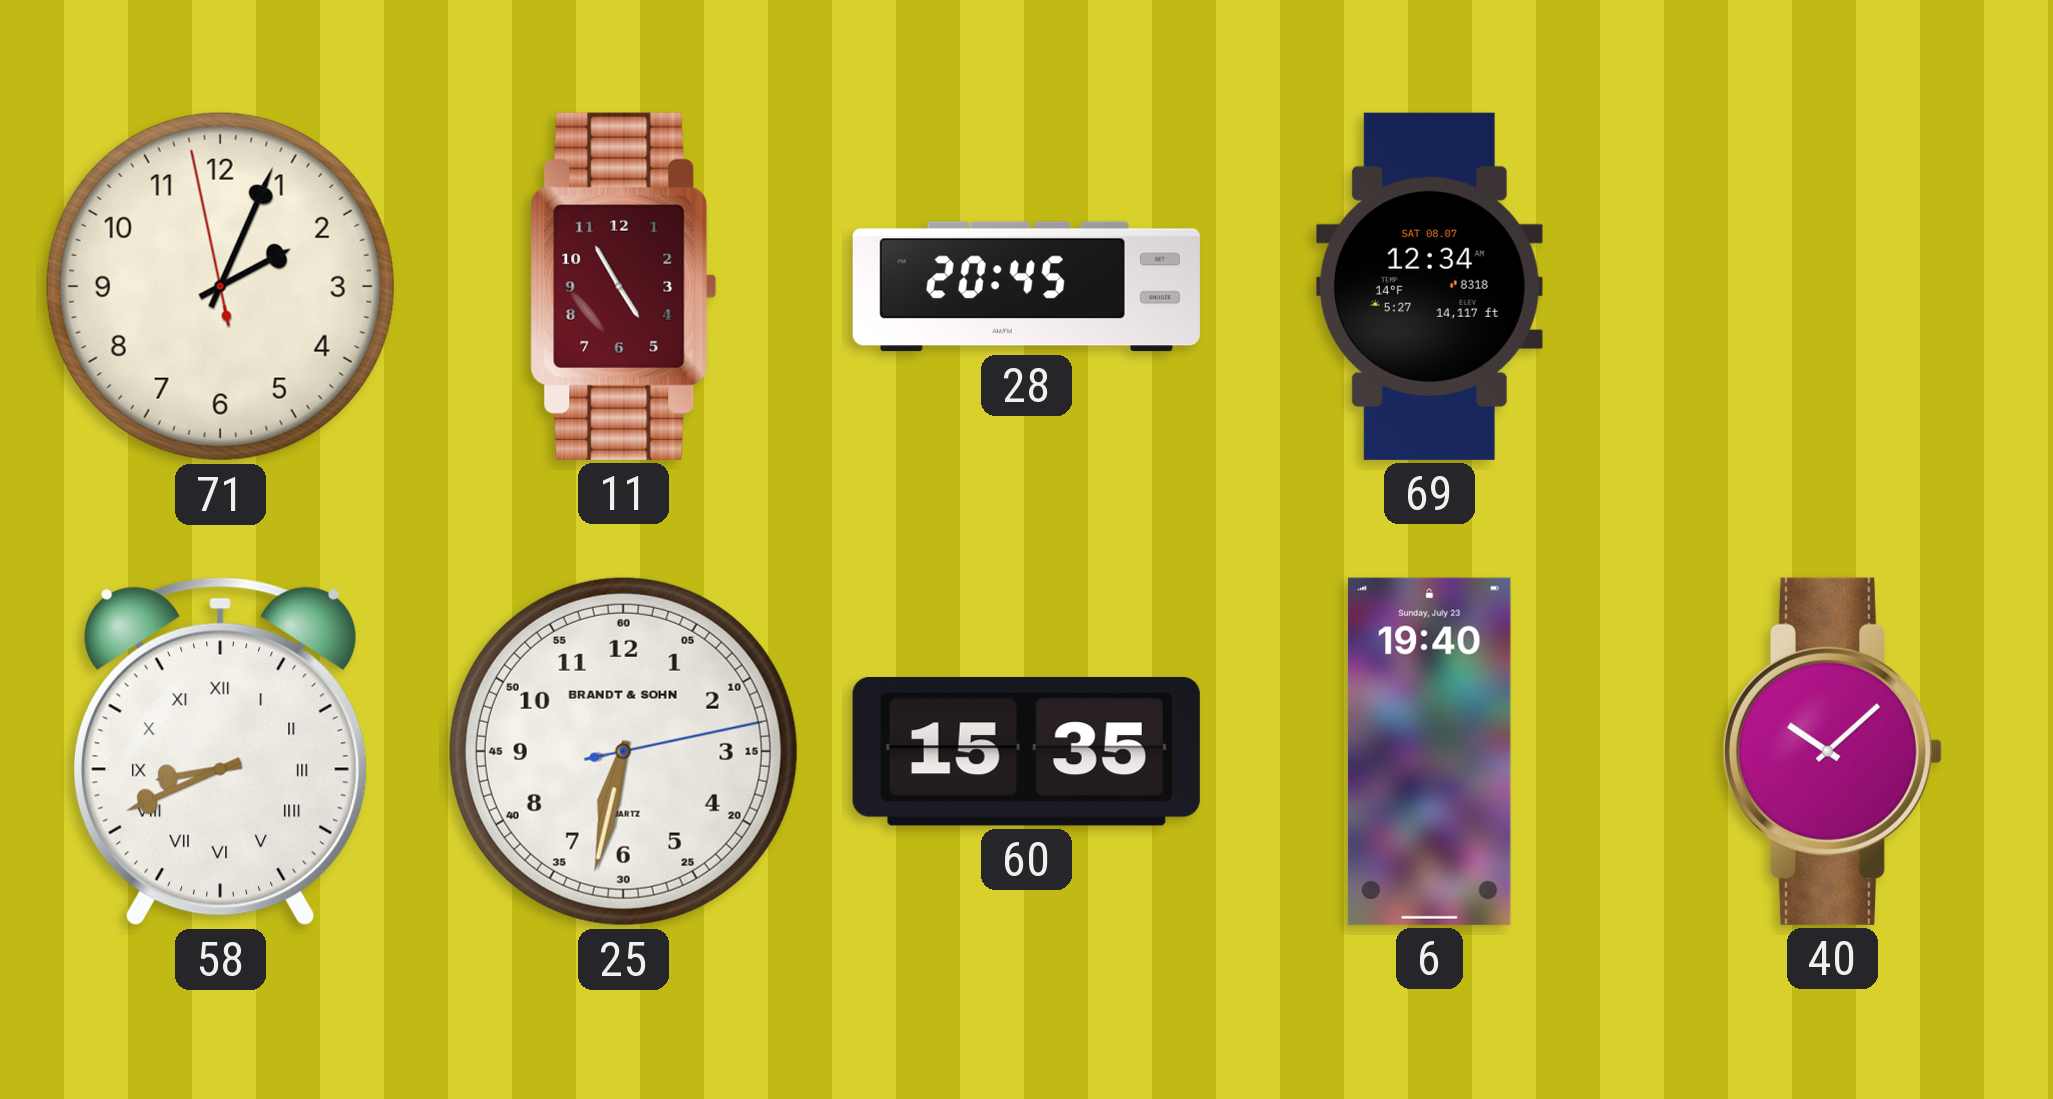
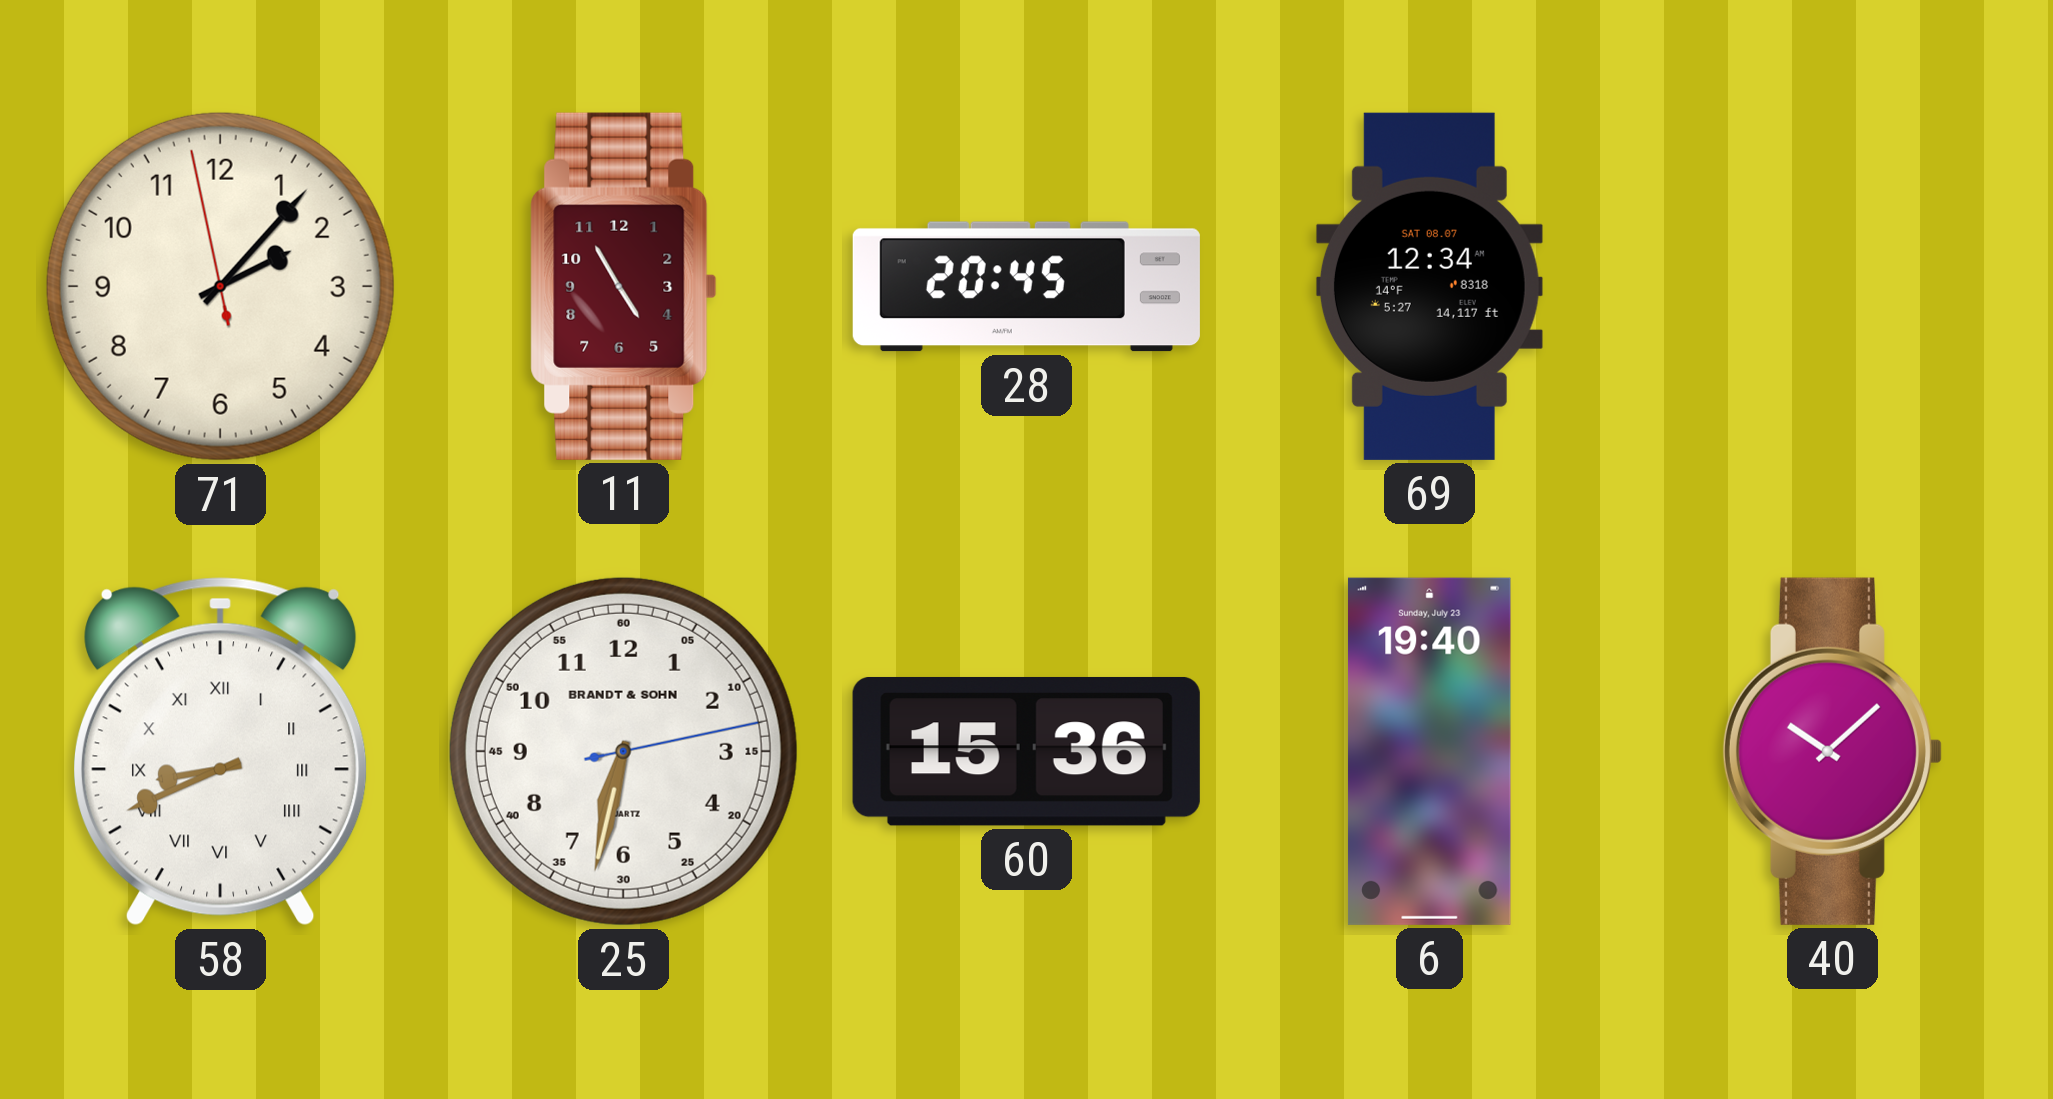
71: 2:03 -> 2:06
60: 15:35 -> 15:36
